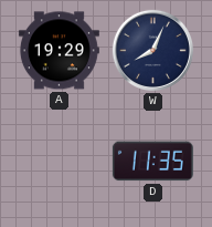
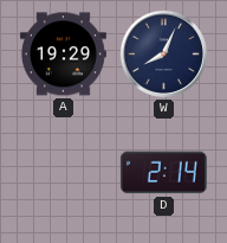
D: 11:35 -> 2:14
